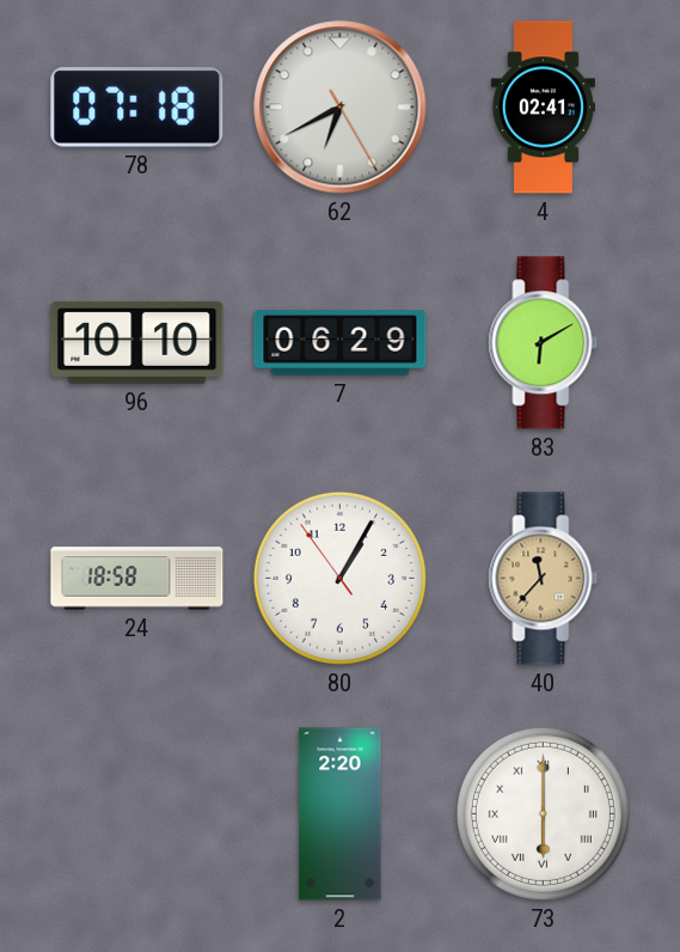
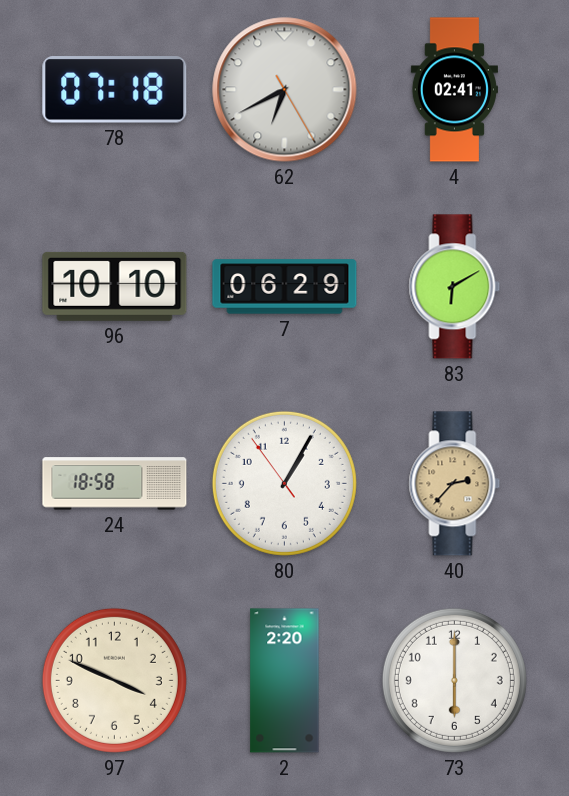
40: 11:37 -> 2:37
97: none -> 3:49
73 numerals: Roman -> Arabic
